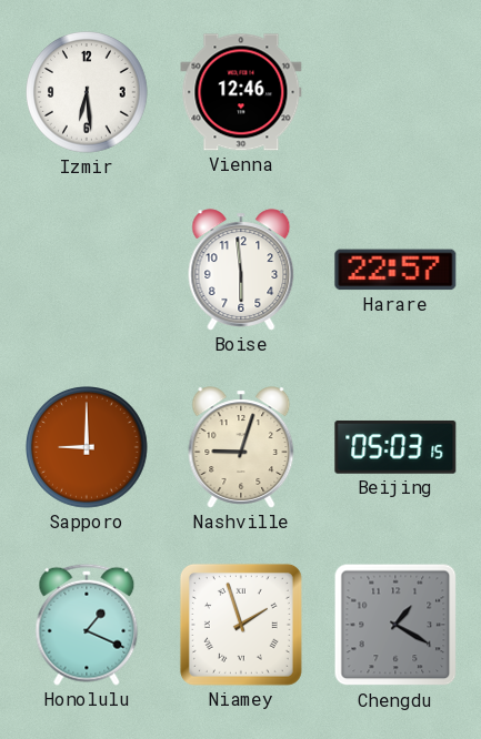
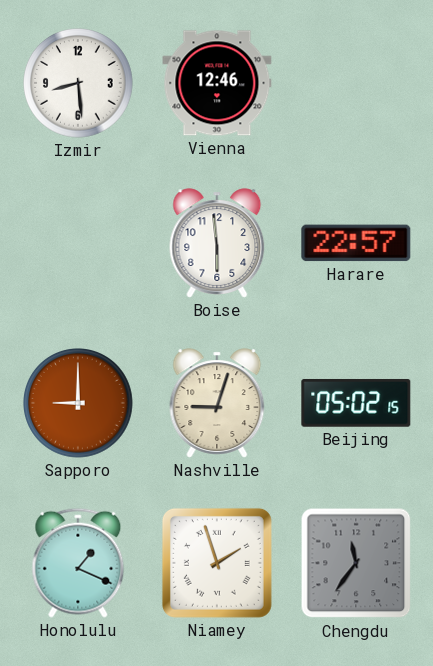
Izmir: 6:29 -> 8:29
Beijing: 05:03 -> 05:02
Chengdu: 1:20 -> 11:36
